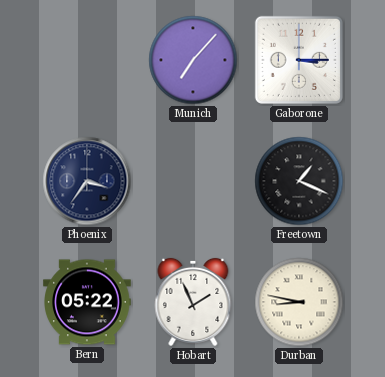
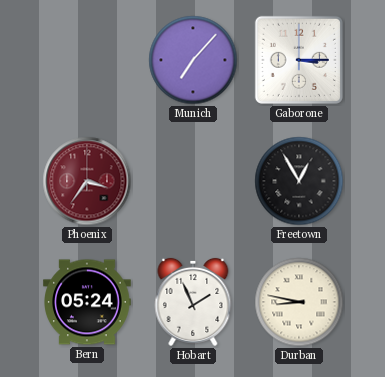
Phoenix dial: navy -> burgundy
Freetown: 1:19 -> 12:55
Bern: 05:22 -> 05:24
